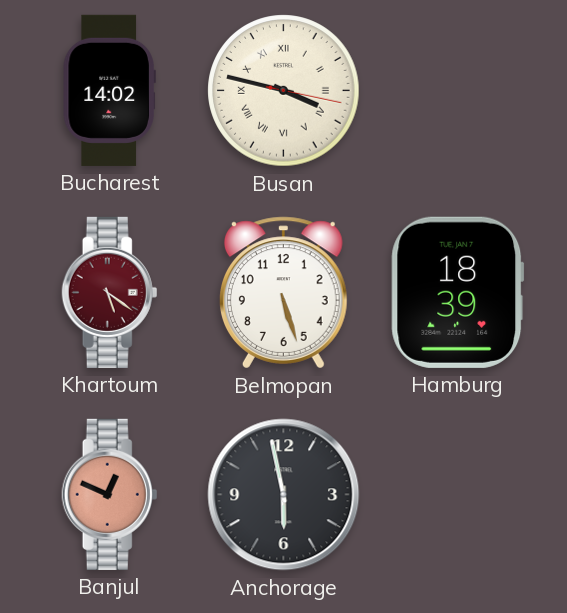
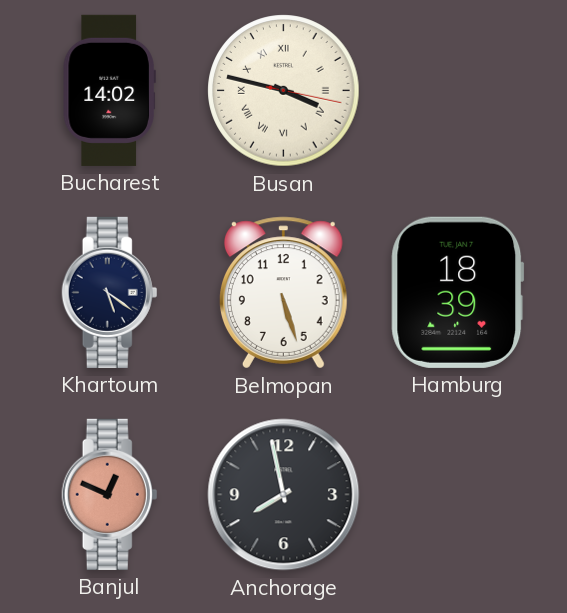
Khartoum dial: burgundy -> navy
Anchorage: 5:58 -> 7:58
